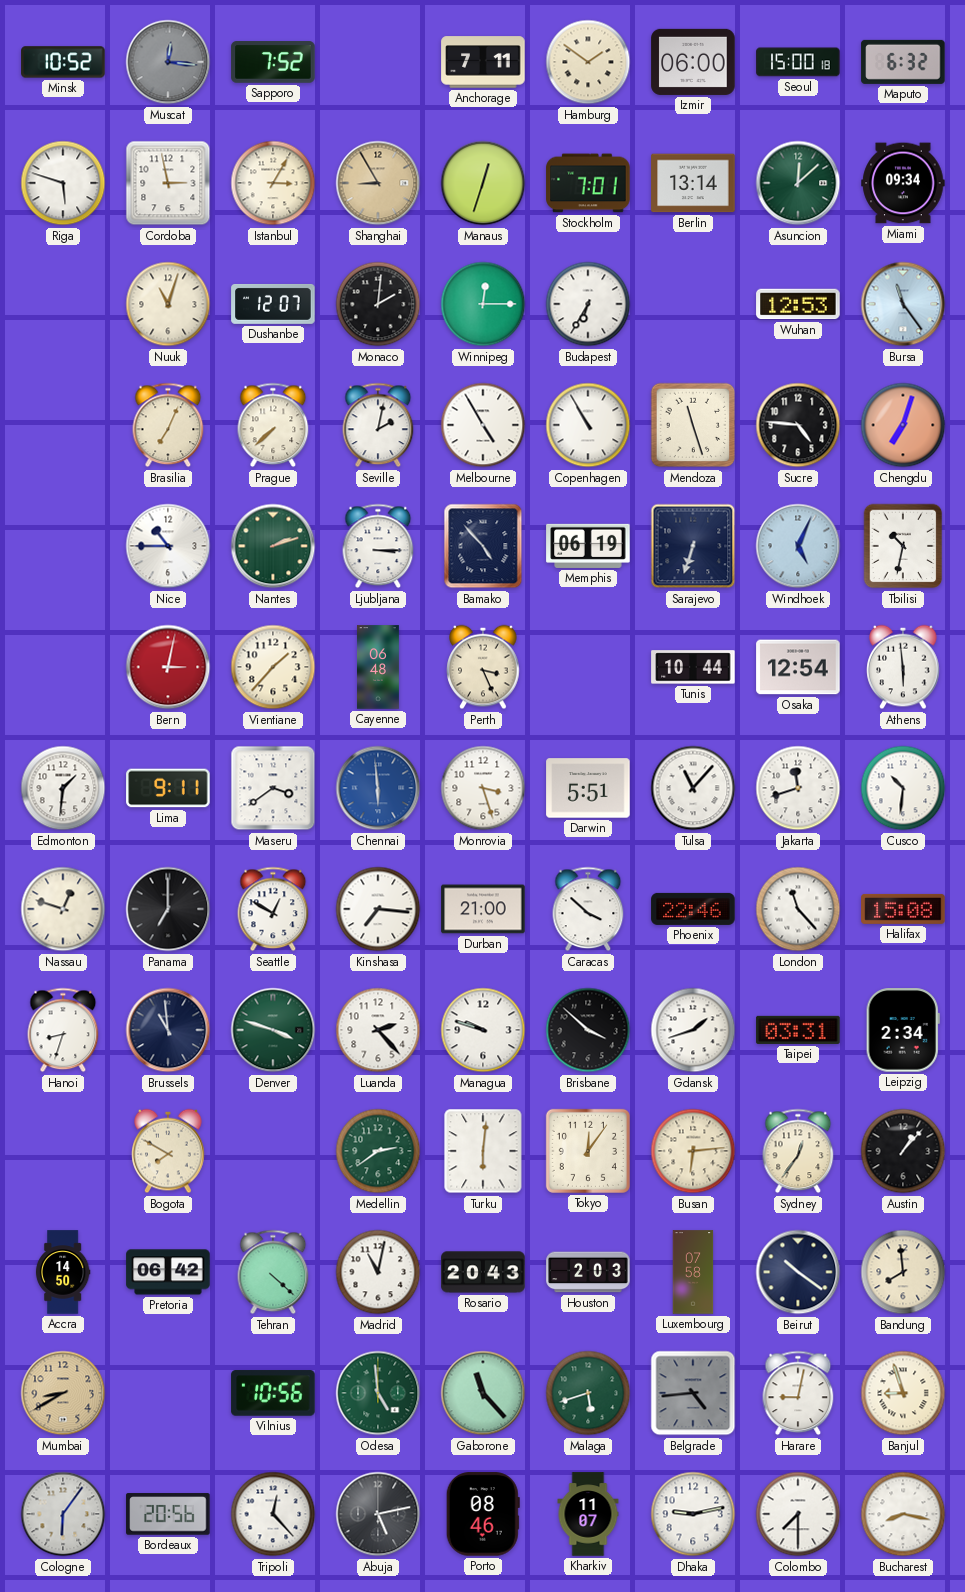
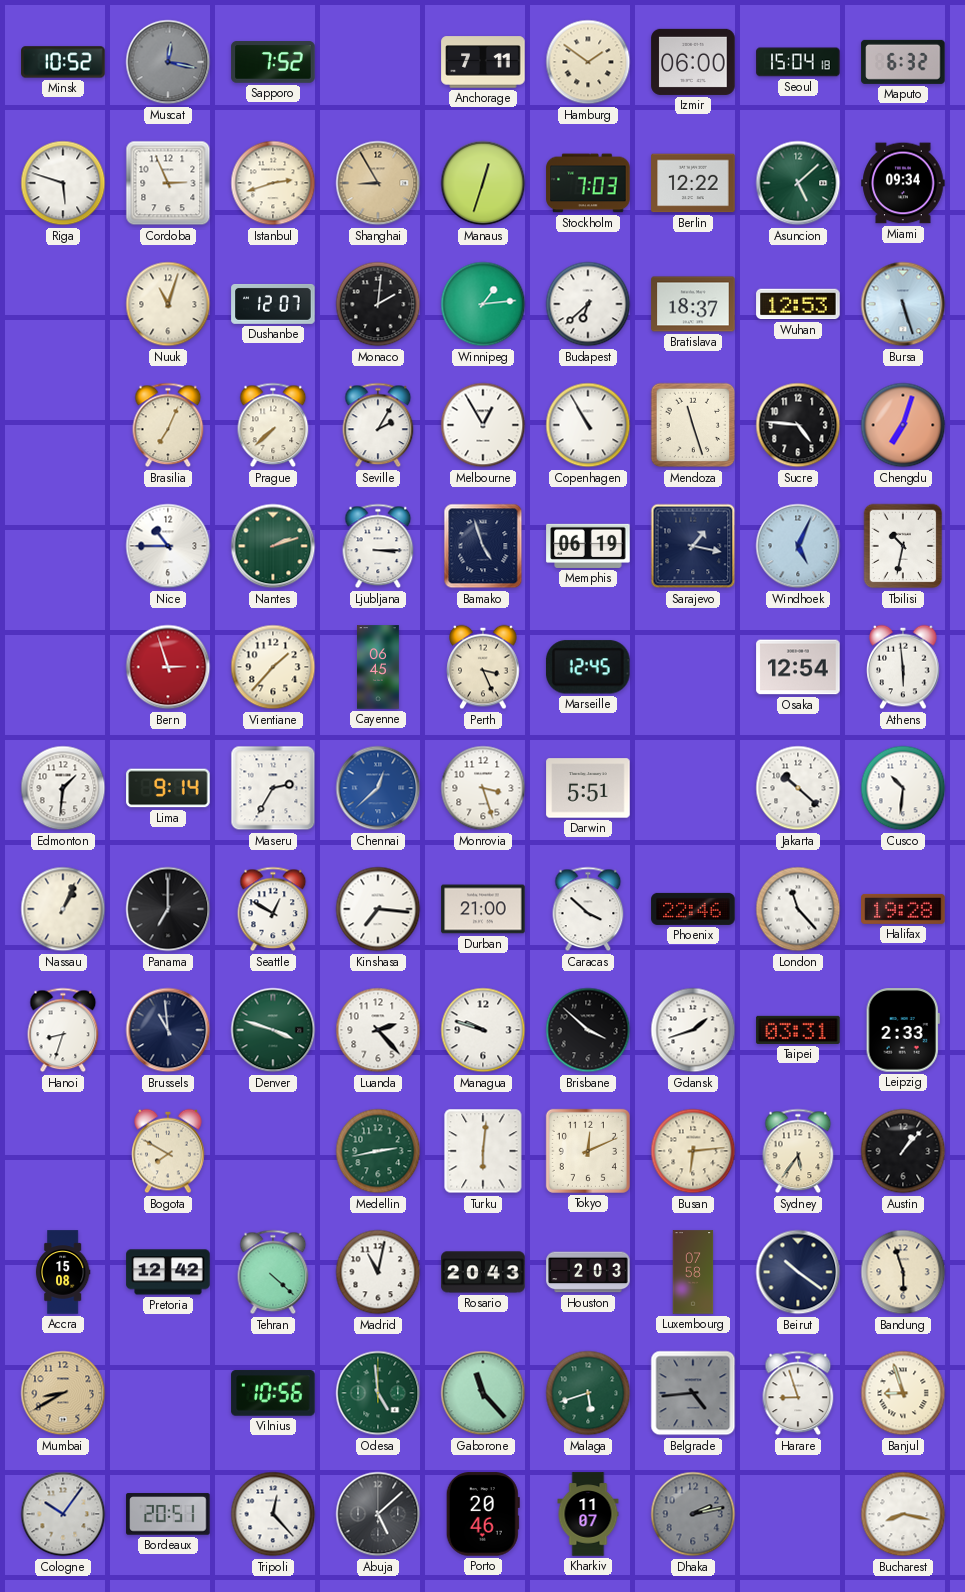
Muscat: 12:16 -> 12:17
Seoul: 15:00 -> 15:04
Cordoba: 2:58 -> 2:56
Istanbul: 3:05 -> 2:42
Stockholm: 7:01 -> 7:03
Berlin: 13:14 -> 12:22
Asuncion: 12:08 -> 5:08
Winnipeg: 12:15 -> 1:14
Budapest: 6:35 -> 6:38
Bratislava: none -> 18:37
Bursa: 11:24 -> 5:27
Seville: 2:02 -> 2:05
Melbourne: 4:55 -> 12:55
Bamako: 4:53 -> 4:57
Sarajevo: 6:33 -> 1:17
Bern: 3:02 -> 2:57
Cayenne: 06:48 -> 06:45
Marseille: none -> 12:45
Tunis: 10:44 -> none
Lima: 9:11 -> 9:14
Maseru: 3:39 -> 2:35
Chennai: 5:59 -> 12:38
Tulsa: 11:07 -> none
Jakarta: 11:42 -> 10:22
Nassau: 12:48 -> 1:04
Halifax: 15:08 -> 19:28
Leipzig: 2:34 -> 2:33
Medellin: 2:39 -> 2:43
Tokyo: 12:06 -> 12:11
Sydney: 12:36 -> 5:36
Accra: 14:50 -> 15:08
Pretoria: 06:42 -> 12:42
Bandung: 7:59 -> 5:57
Harare: 9:02 -> 8:57
Cologne: 6:06 -> 10:06
Bordeaux: 20:56 -> 20:51
Abuja: 5:13 -> 5:08
Porto: 08:46 -> 20:46
Dhaka: 9:13 -> 2:13
Dhaka dial: white -> grey
Colombo: 7:30 -> none
